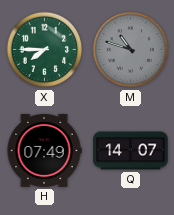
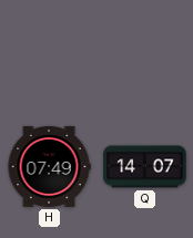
X: 7:45 -> none
M: 10:48 -> none
